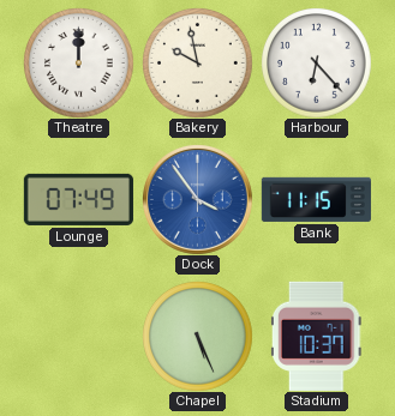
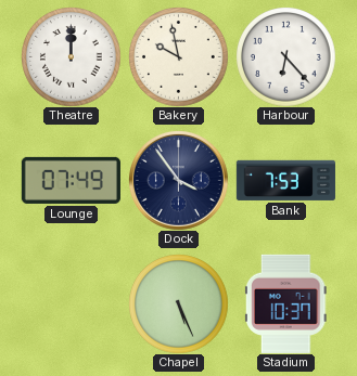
Dock dial: blue -> navy
Bank: 11:15 -> 7:53
